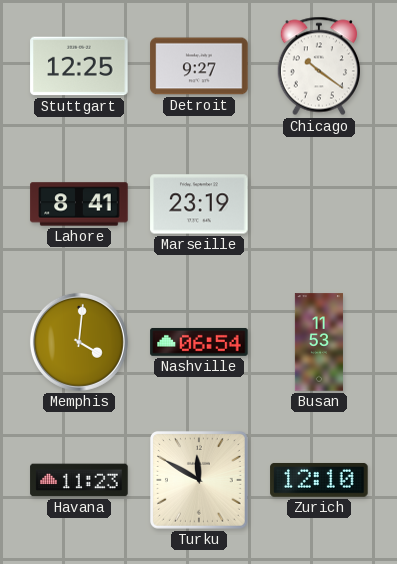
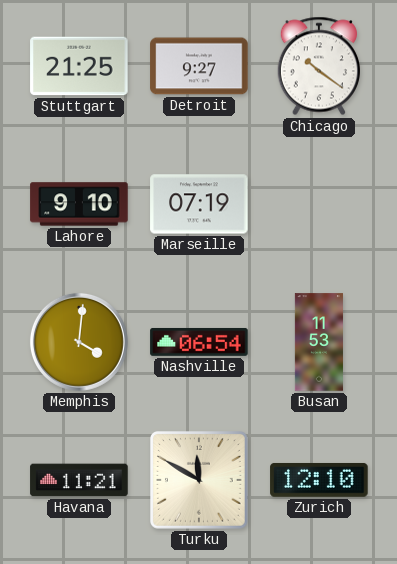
Stuttgart: 12:25 -> 21:25
Lahore: 8:41 -> 9:10
Marseille: 23:19 -> 07:19
Havana: 11:23 -> 11:21
